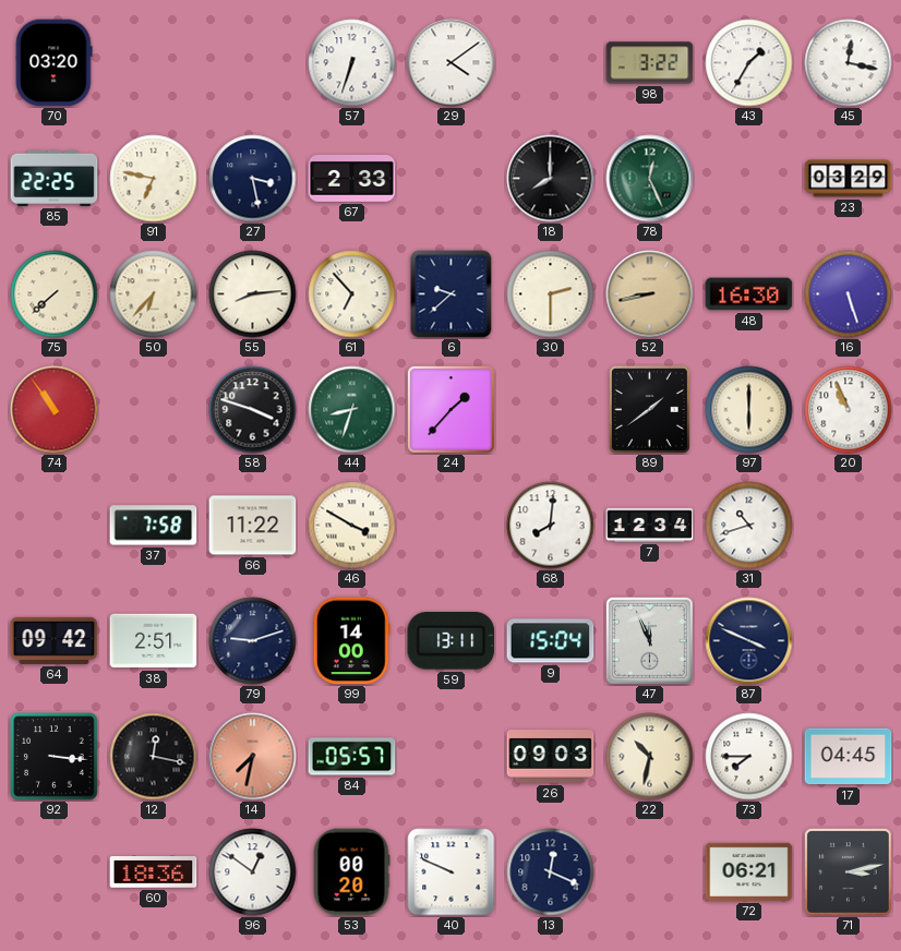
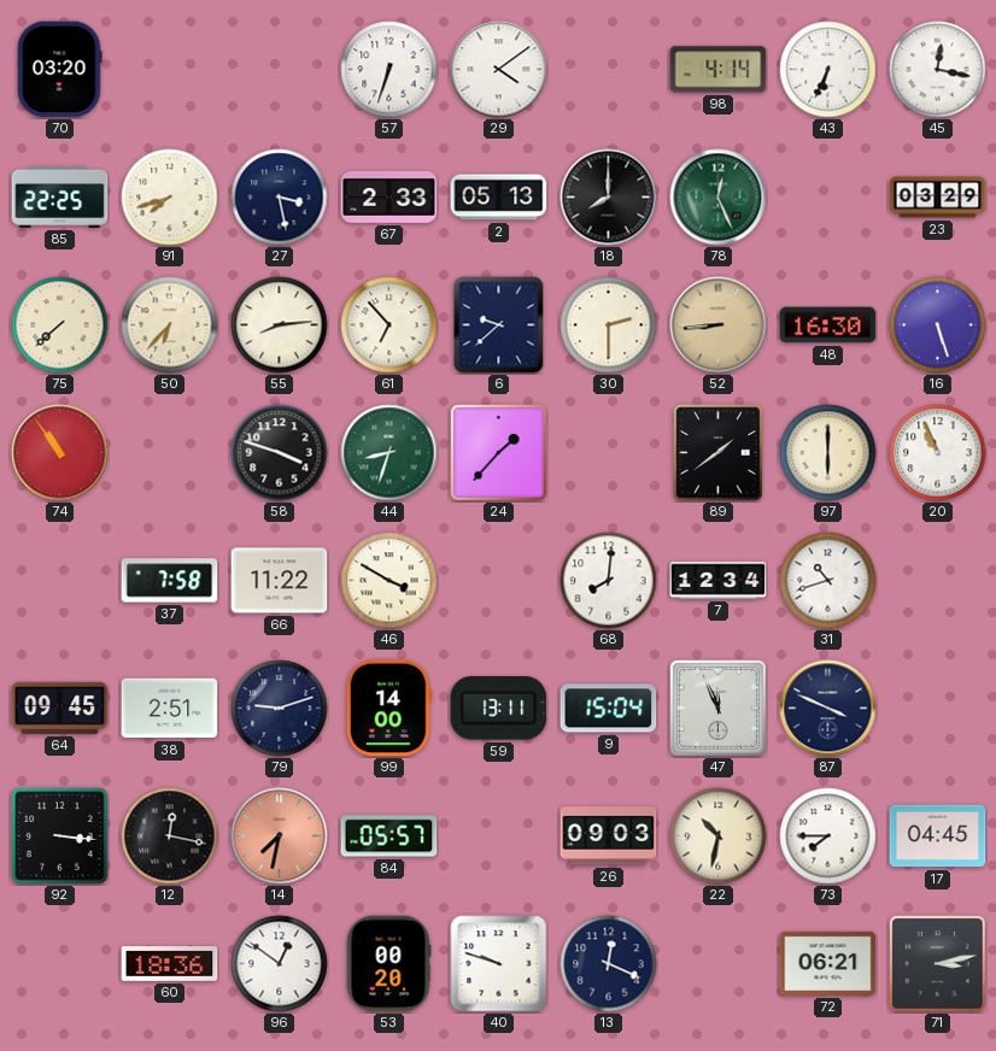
98: 3:22 -> 4:14
43: 1:35 -> 6:34
91: 6:47 -> 7:42
2: none -> 05:13
52: 8:43 -> 8:44
64: 09:42 -> 09:45
40: 9:49 -> 9:48
